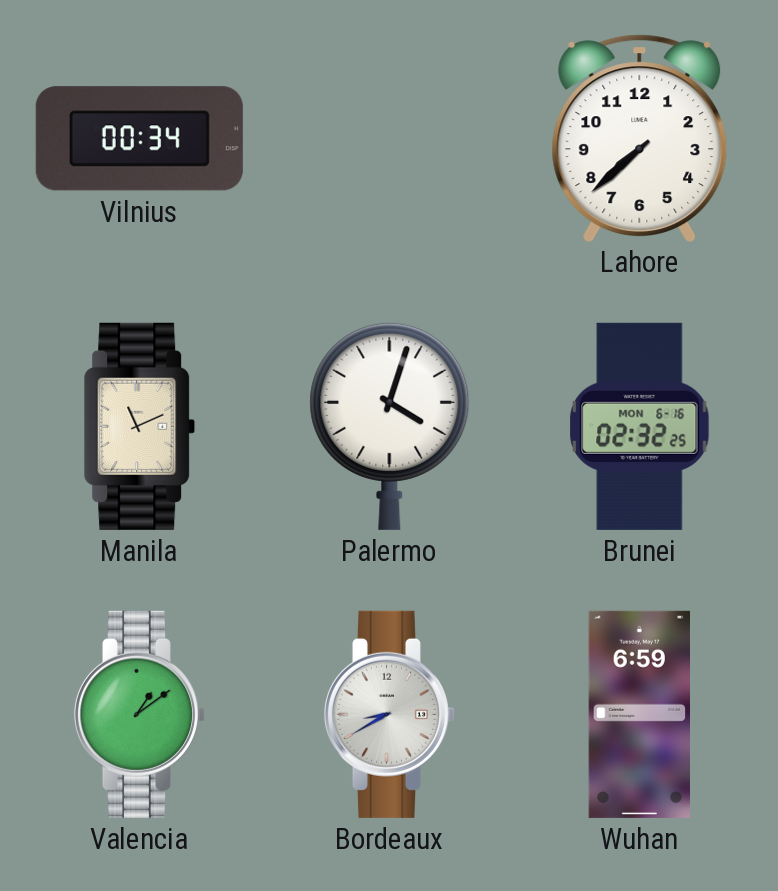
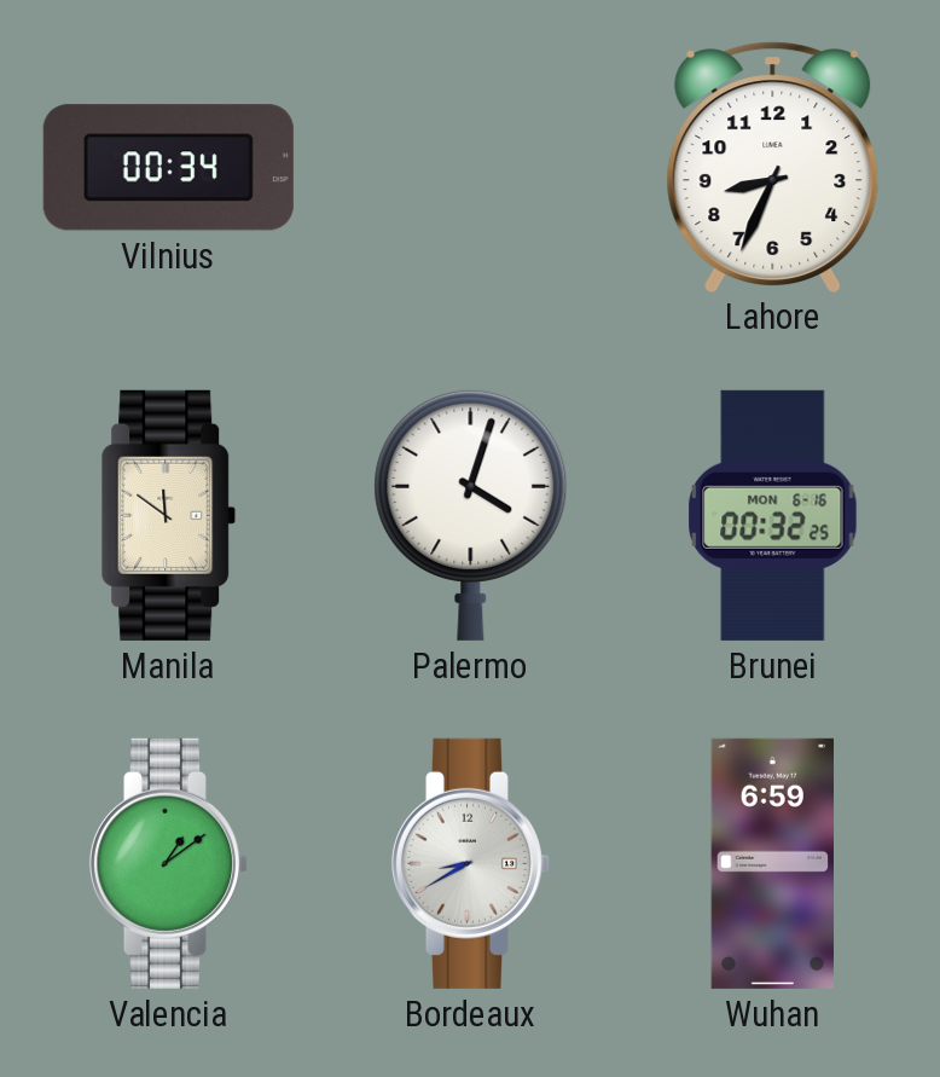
Lahore: 7:38 -> 8:34
Manila: 11:11 -> 11:51
Brunei: 02:32 -> 00:32
